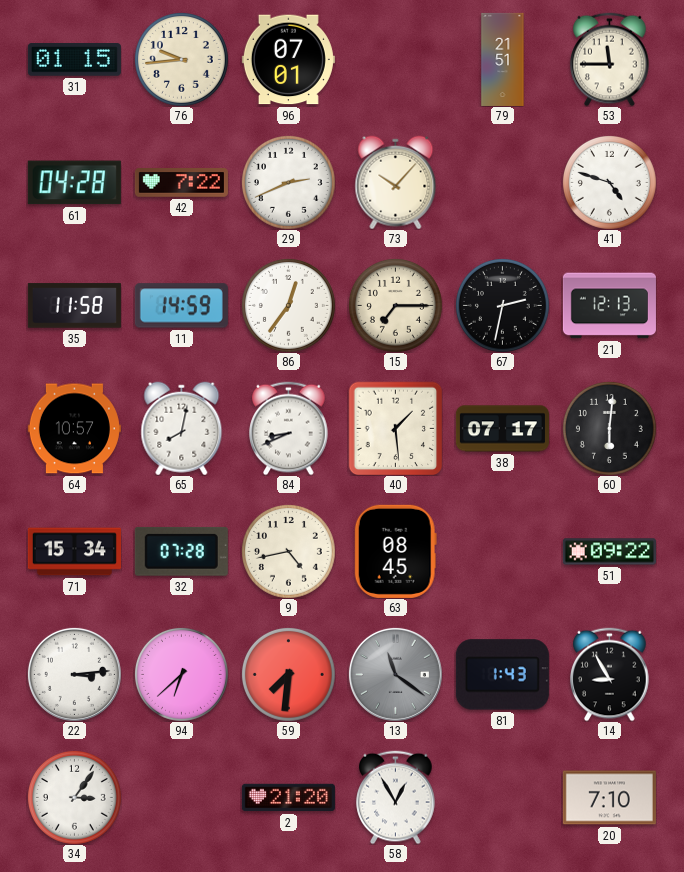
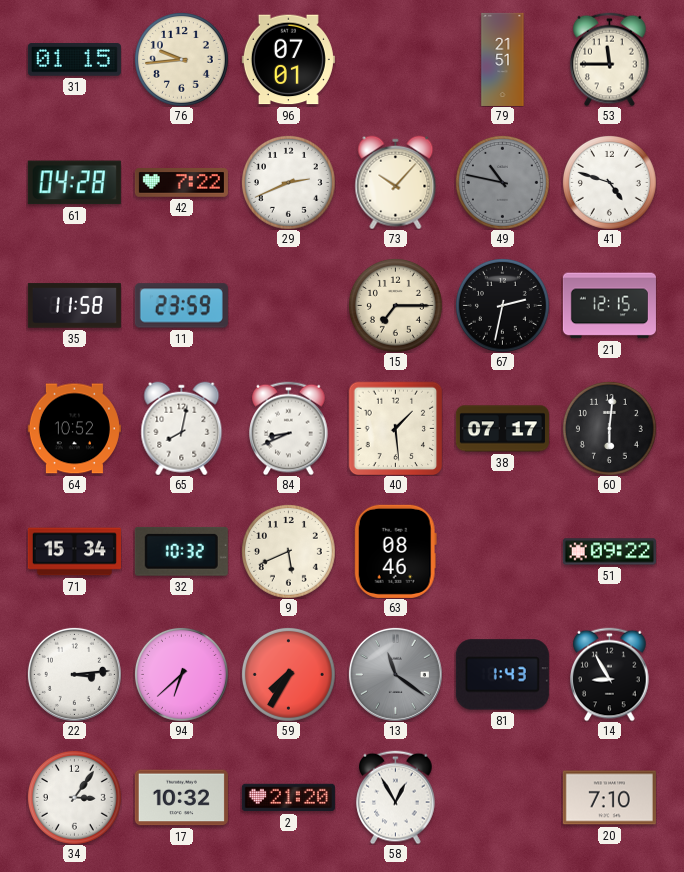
49: none -> 10:47
11: 14:59 -> 23:59
86: 12:36 -> none
21: 12:13 -> 12:15
64: 10:57 -> 10:52
32: 07:28 -> 10:32
9: 4:43 -> 5:41
63: 08:45 -> 08:46
59: 7:31 -> 7:35
17: none -> 10:32
